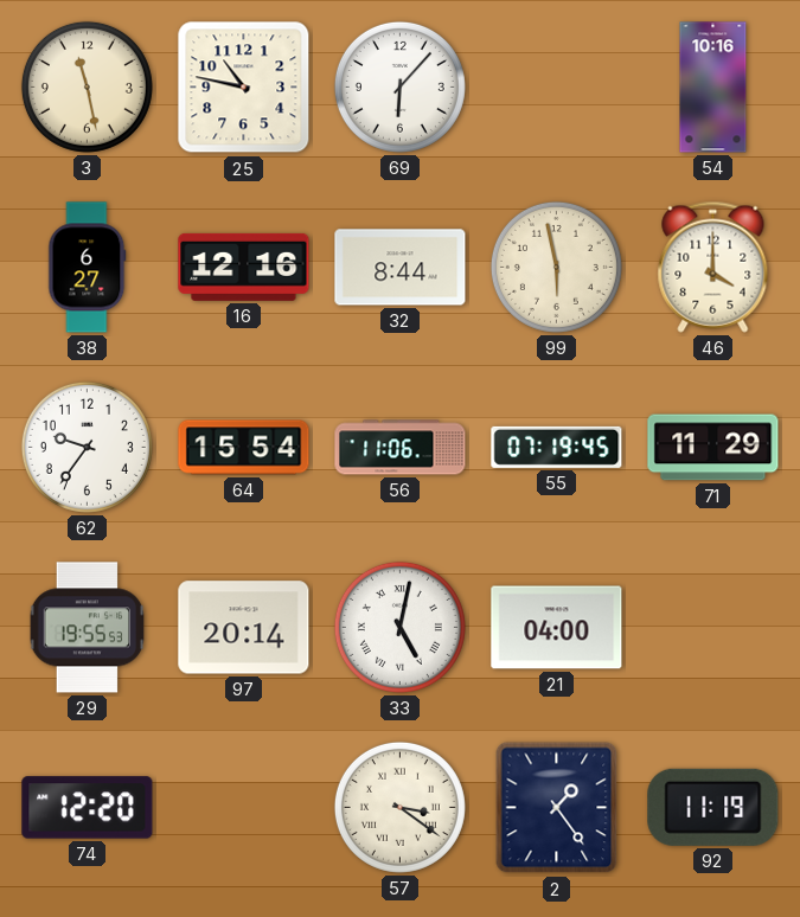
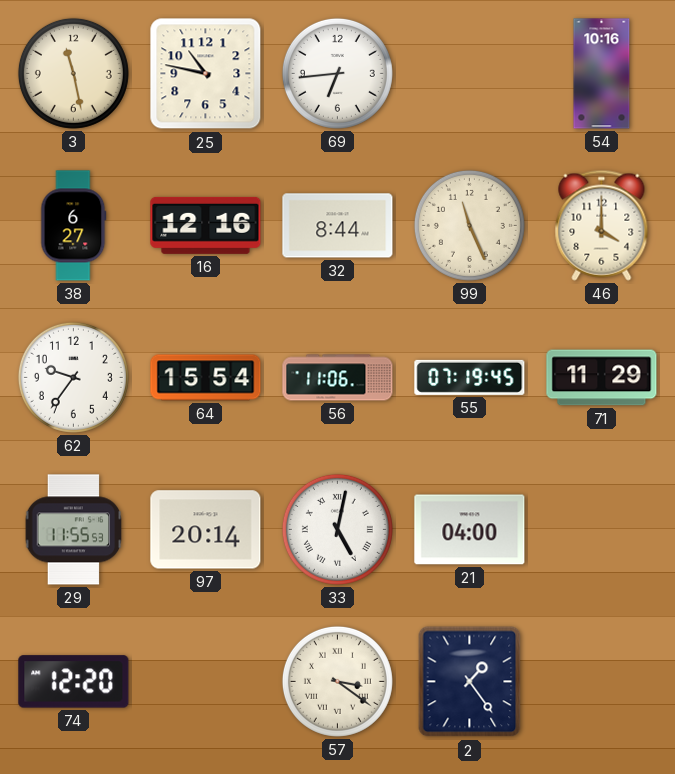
69: 6:07 -> 6:44
99: 5:58 -> 11:26
29: 19:55 -> 11:55
92: 11:19 -> none
